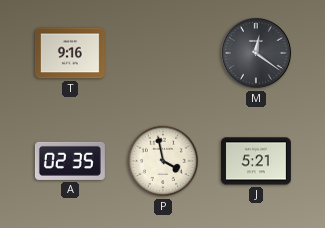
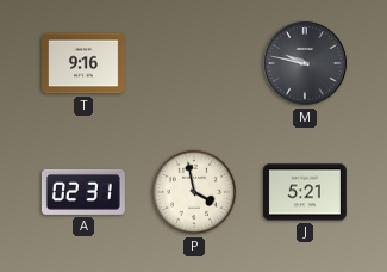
M: 12:21 -> 9:47
A: 02:35 -> 02:31
